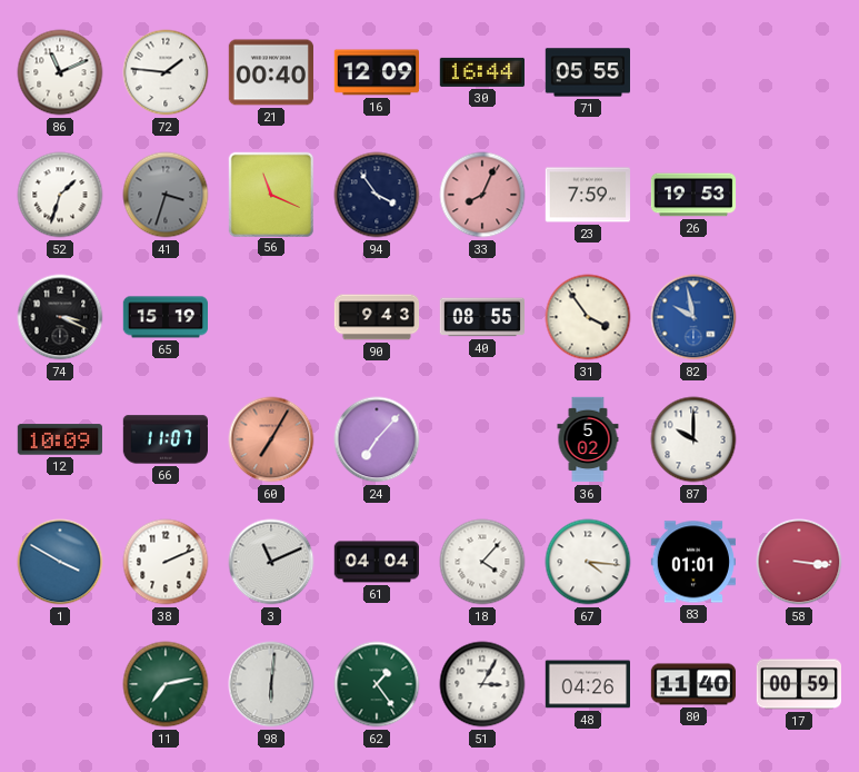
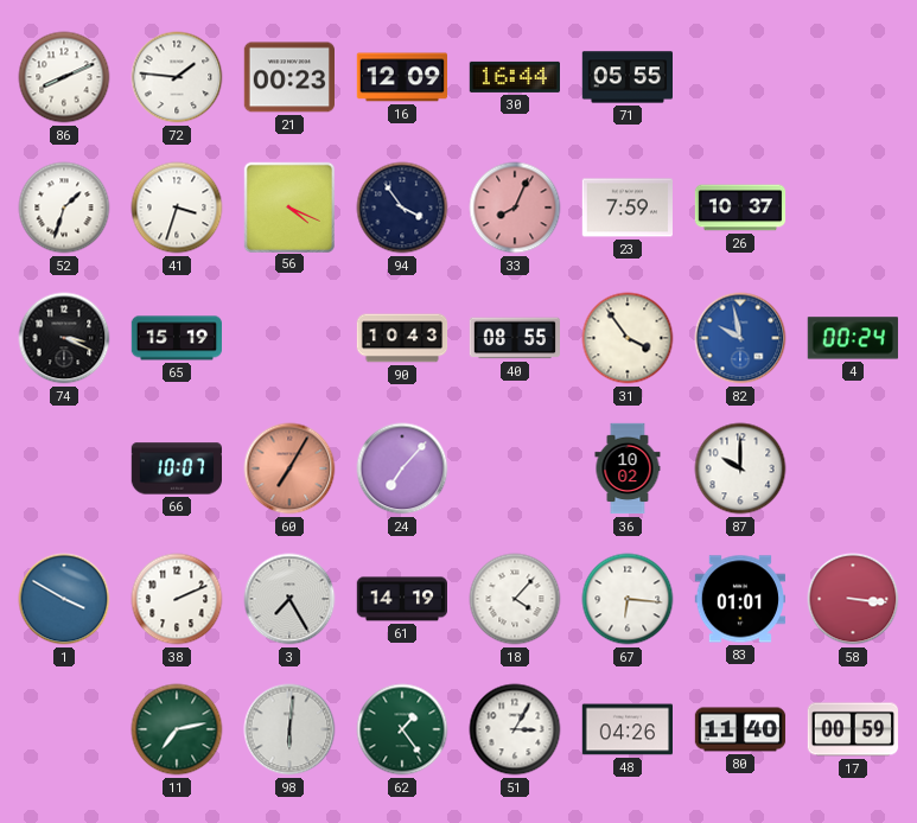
86: 11:11 -> 8:11
21: 00:40 -> 00:23
41 dial: grey -> white
56: 11:19 -> 4:19
26: 19:53 -> 10:37
90: 9:43 -> 10:43
4: none -> 00:24
12: 10:09 -> none
66: 11:07 -> 10:07
36: 5:02 -> 10:02
3: 11:11 -> 7:25
61: 04:04 -> 14:19
67: 4:16 -> 6:16
